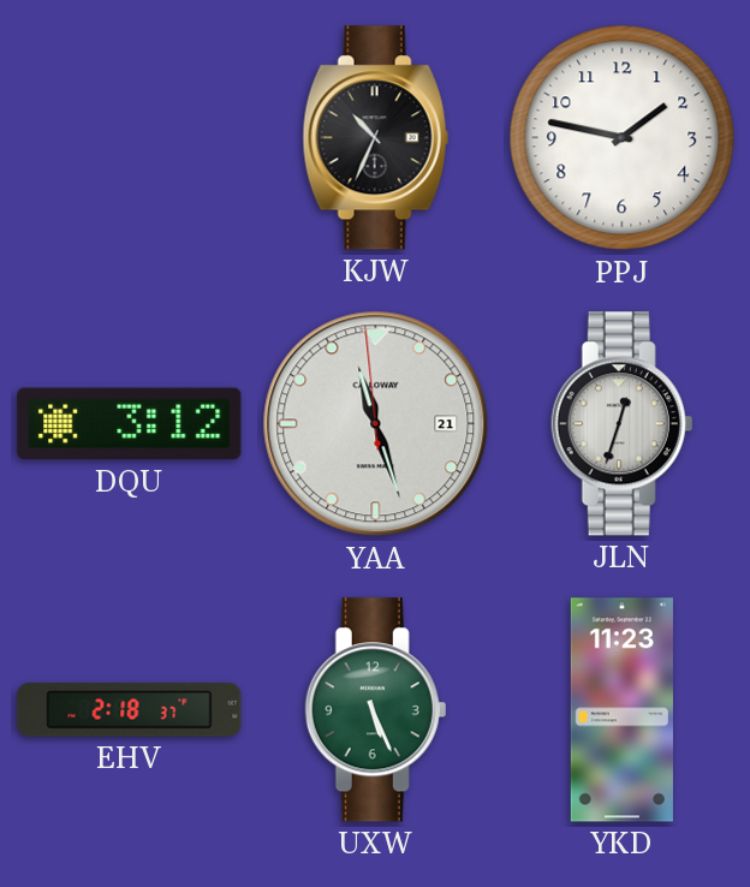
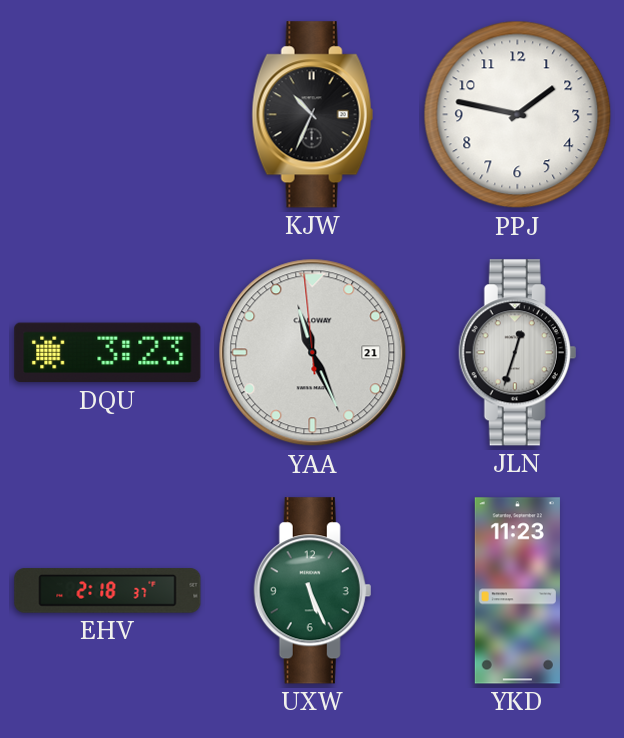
DQU: 3:12 -> 3:23
YAA: 11:26 -> 11:25
